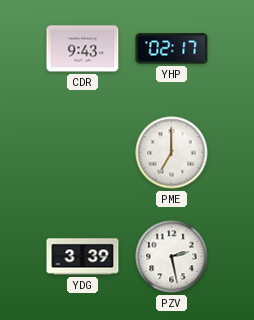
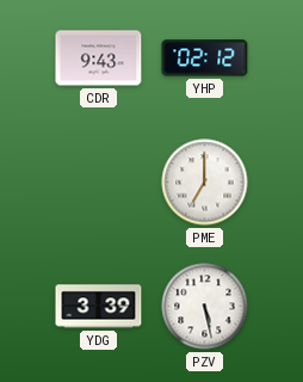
YHP: 02:17 -> 02:12
PZV: 2:28 -> 5:28
